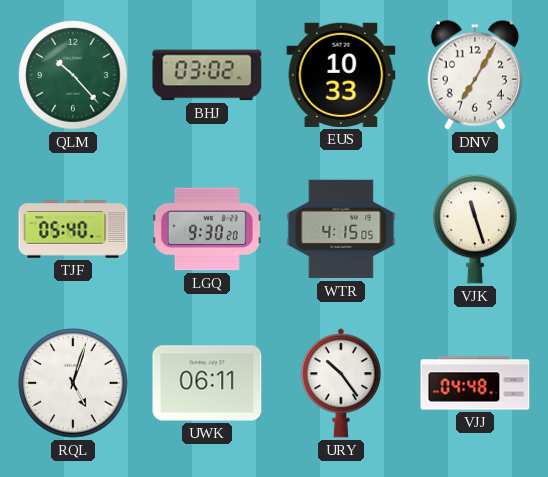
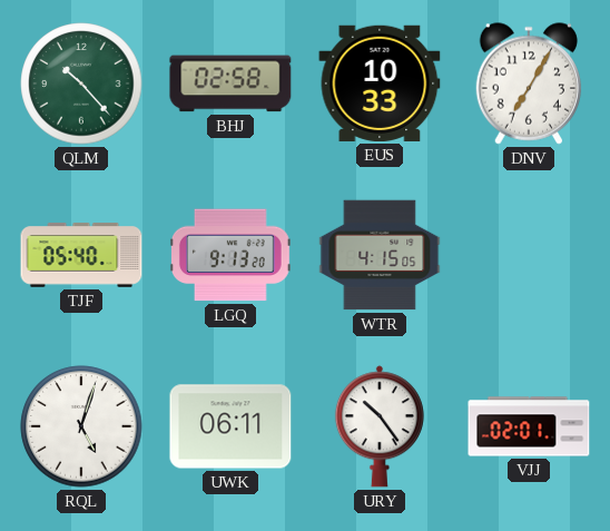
BHJ: 03:02 -> 02:58
LGQ: 9:30 -> 9:13
VJK: 11:27 -> none
VJJ: 04:48 -> 02:01
